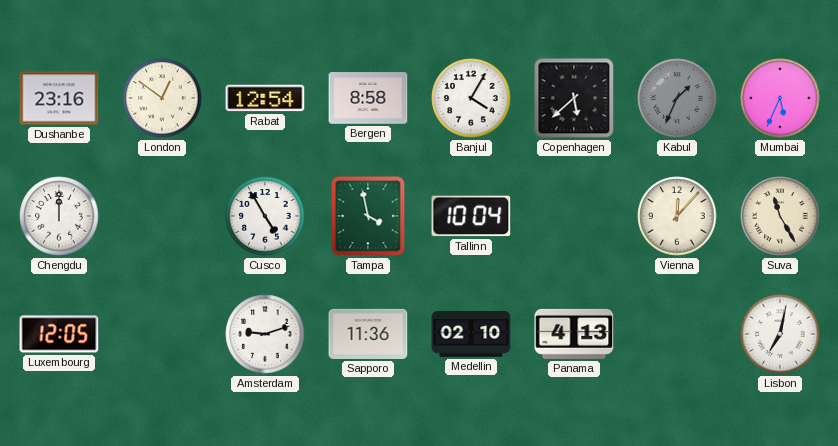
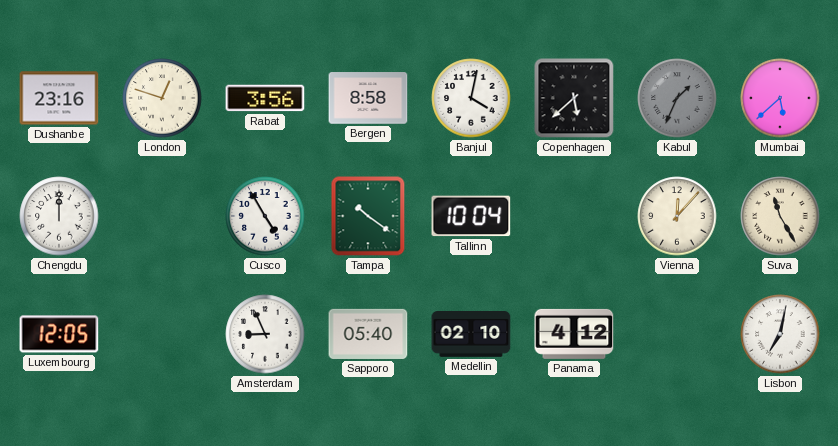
London: 12:51 -> 12:48
Rabat: 12:54 -> 3:56
Banjul: 4:05 -> 4:02
Mumbai: 5:34 -> 5:38
Tampa: 3:58 -> 10:21
Amsterdam: 9:12 -> 8:56
Sapporo: 11:36 -> 05:40
Panama: 4:13 -> 4:12
